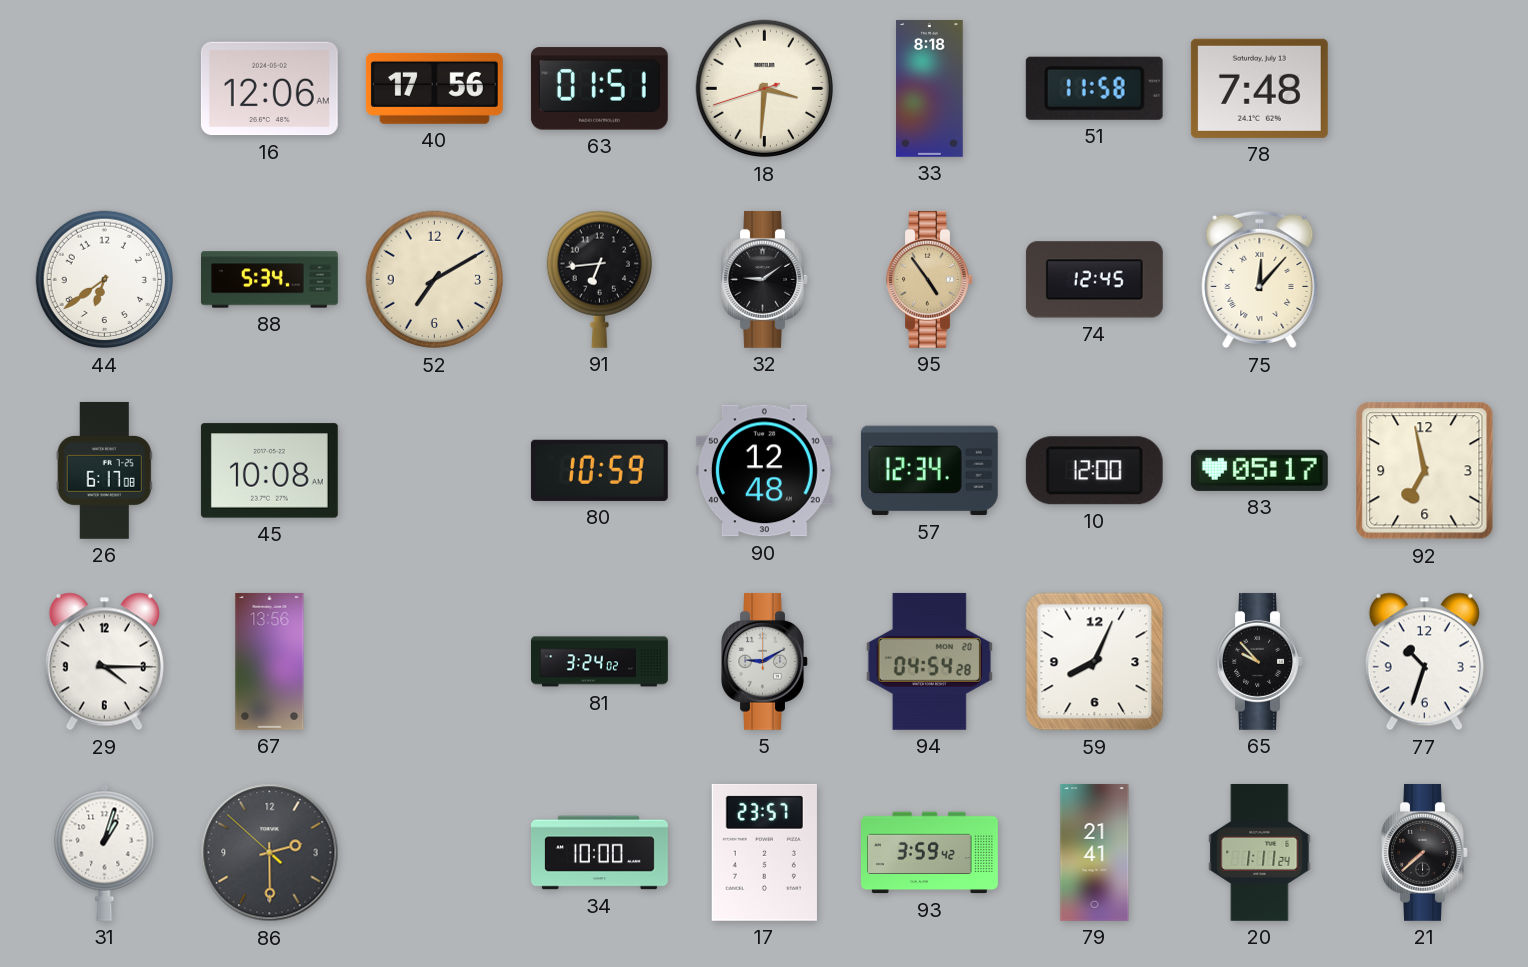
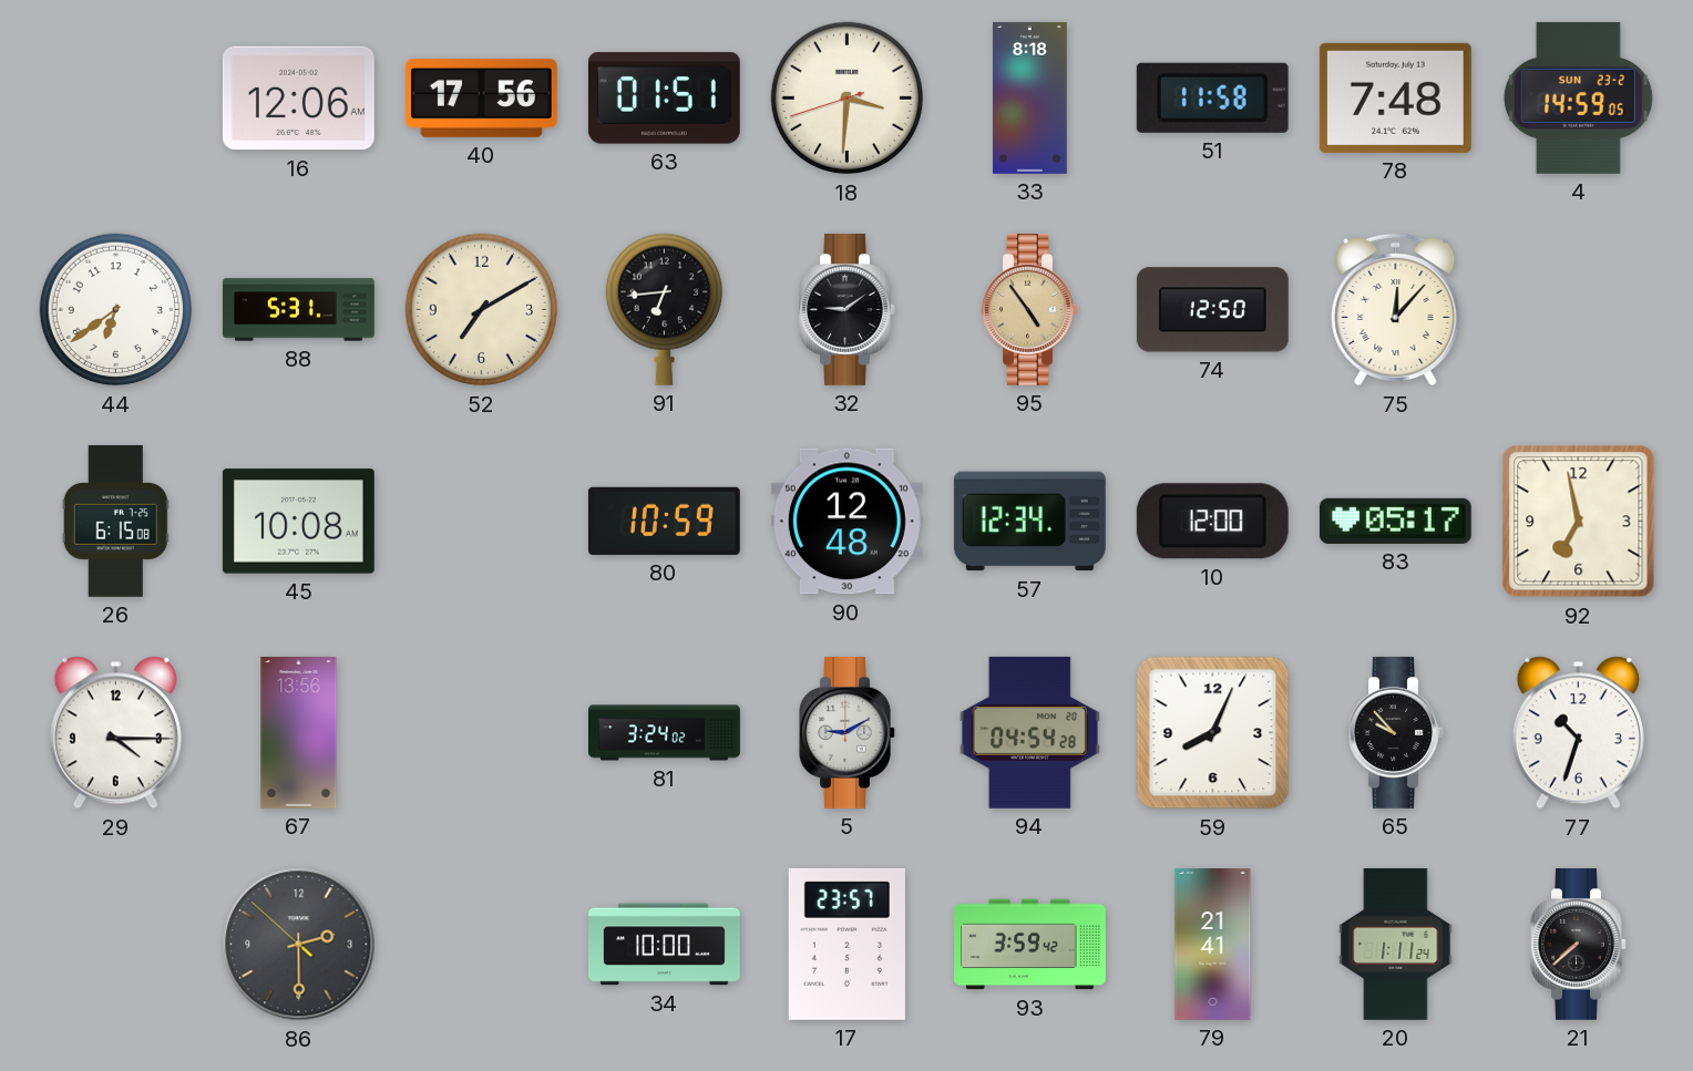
4: none -> 14:59
88: 5:34 -> 5:31
74: 12:45 -> 12:50
26: 6:17 -> 6:15
31: 1:03 -> none
